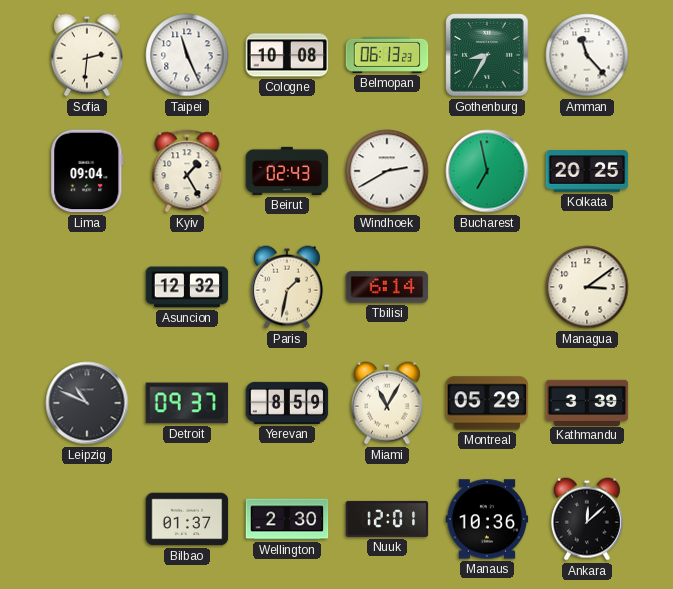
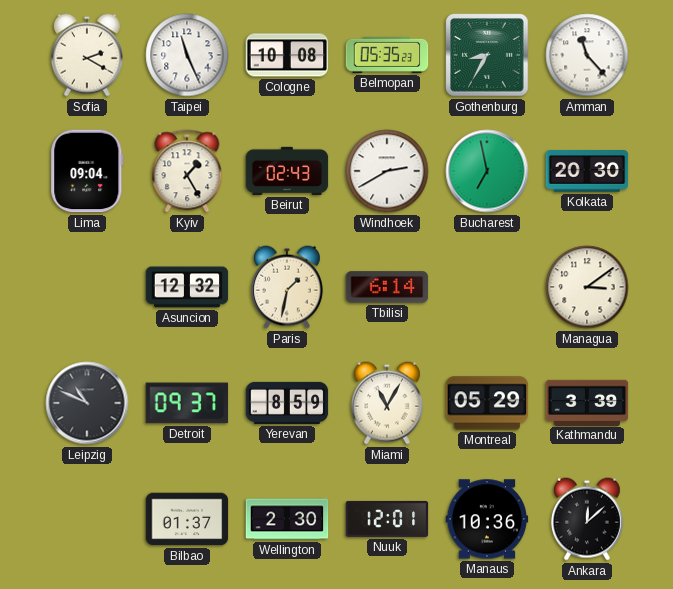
Sofia: 2:31 -> 2:20
Belmopan: 06:13 -> 05:35
Kolkata: 20:25 -> 20:30
